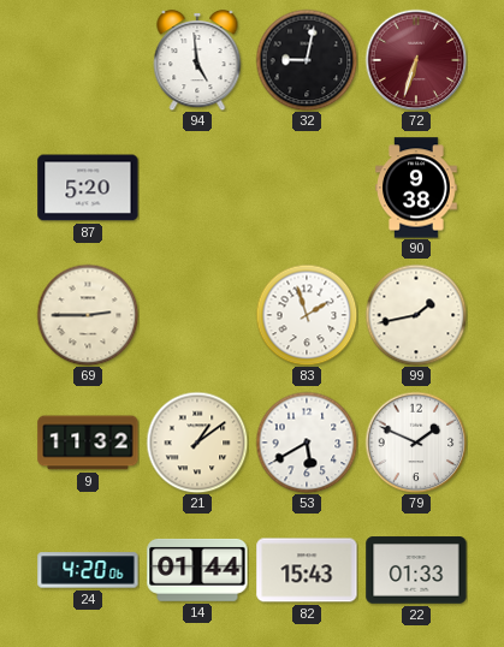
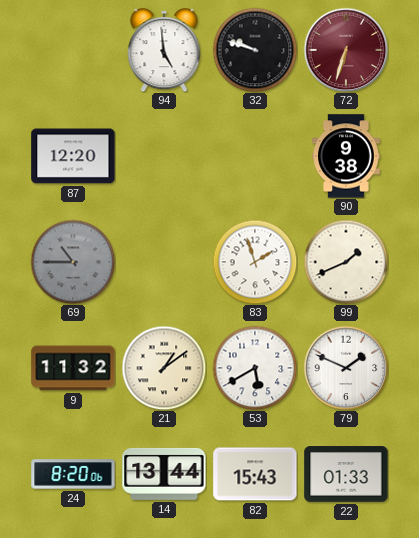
32: 9:02 -> 9:48
87: 5:20 -> 12:20
69: 2:45 -> 10:45
69 dial: cream -> grey
99: 1:43 -> 1:41
24: 4:20 -> 8:20
14: 01:44 -> 13:44
